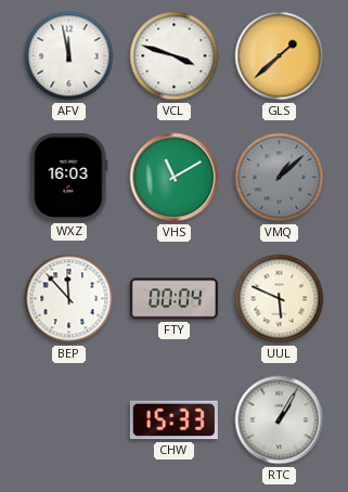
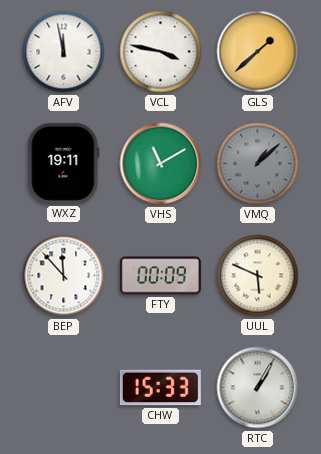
VCL: 3:48 -> 3:47
WXZ: 16:03 -> 19:11
FTY: 00:04 -> 00:09
